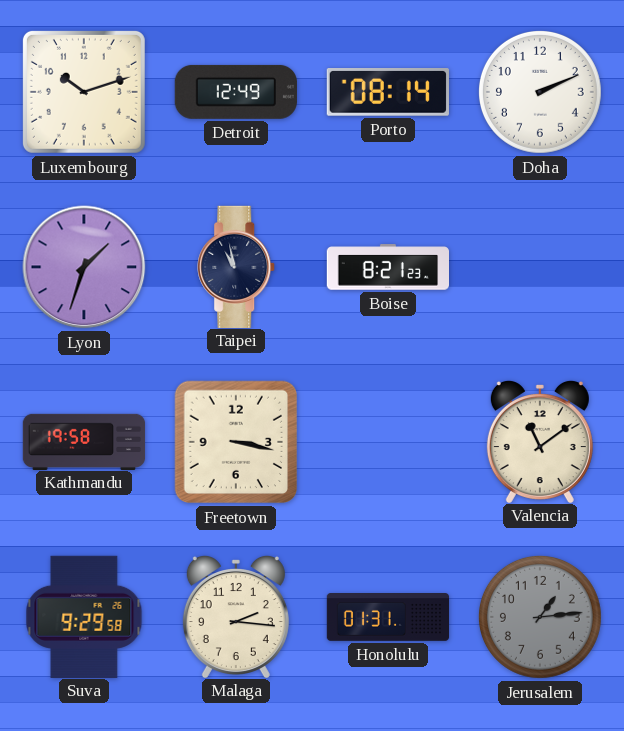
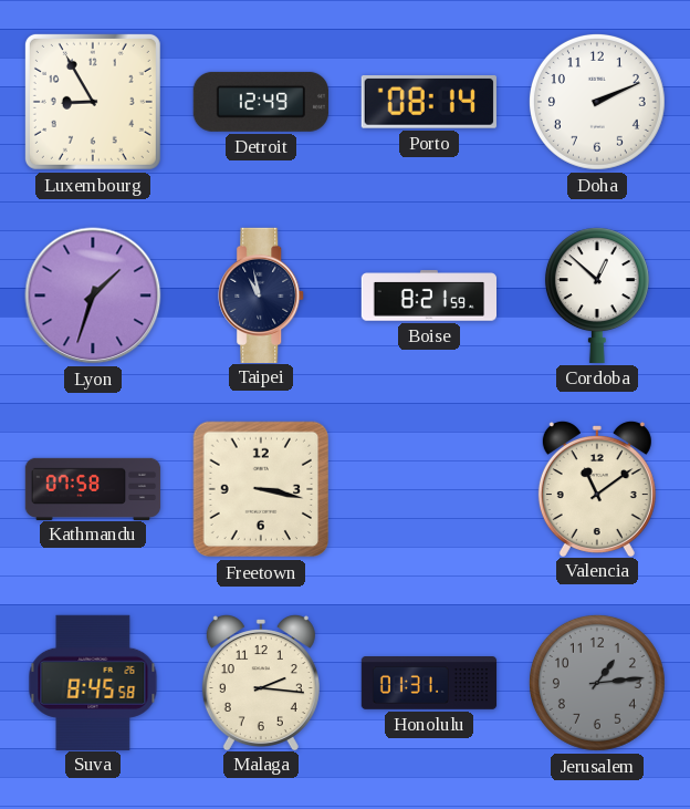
Luxembourg: 10:12 -> 8:55
Boise: 8:21:23 -> 8:21:59
Cordoba: none -> 12:52
Kathmandu: 19:58 -> 07:58
Suva: 9:29 -> 8:45
